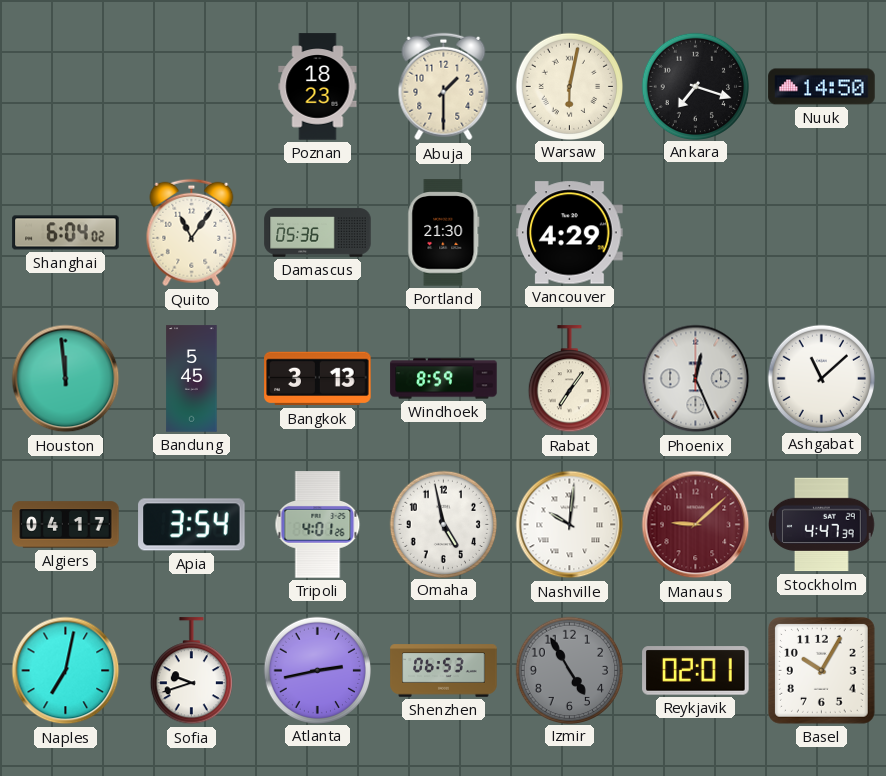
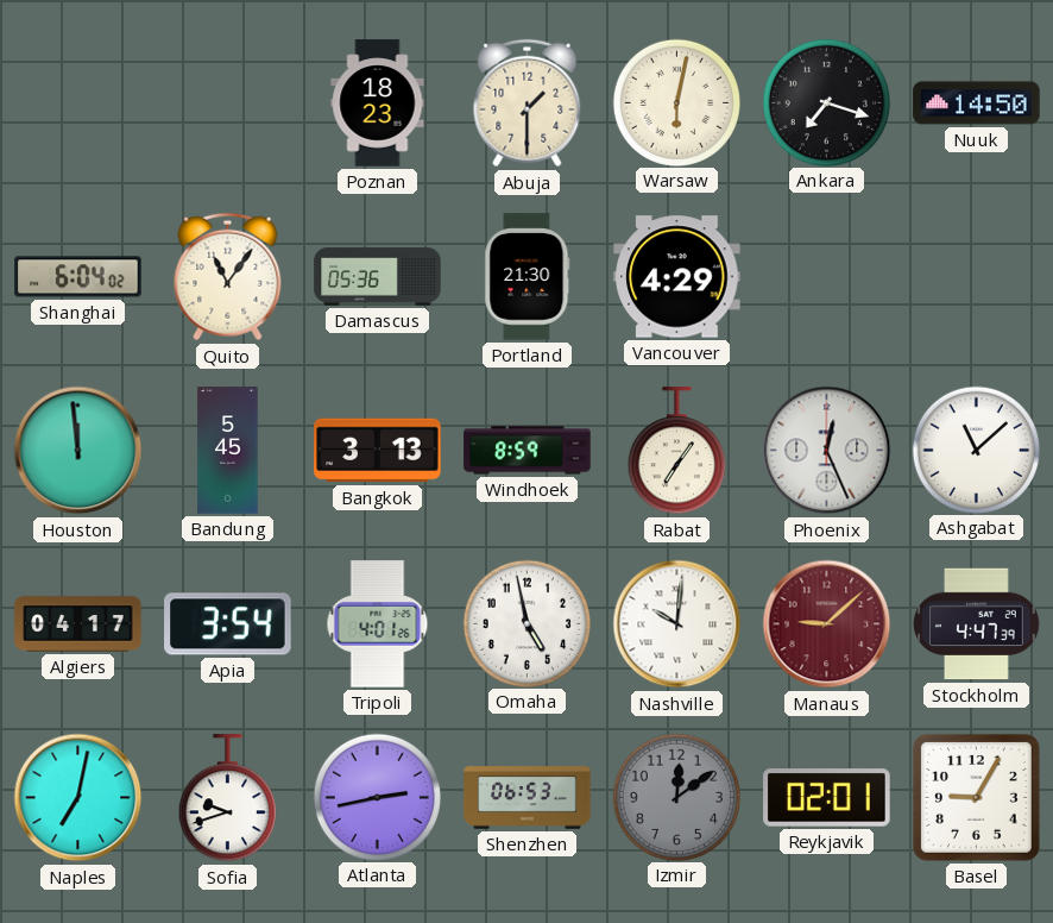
Izmir: 4:55 -> 12:09
Basel: 10:05 -> 9:05
